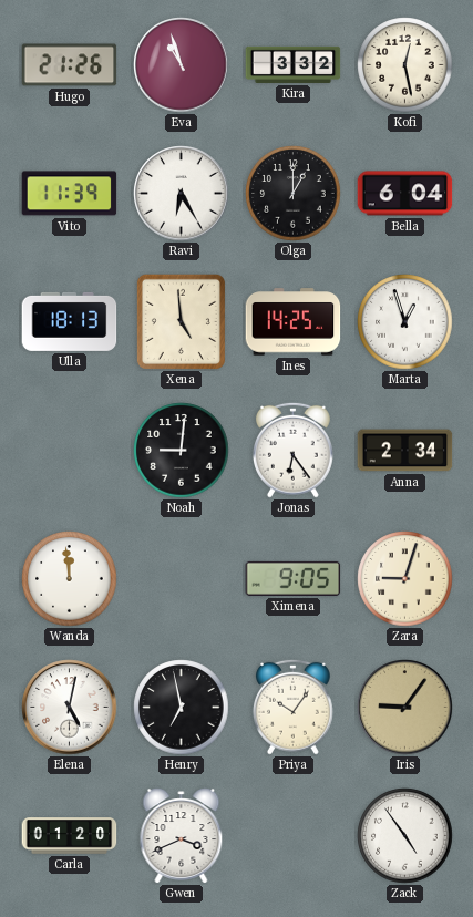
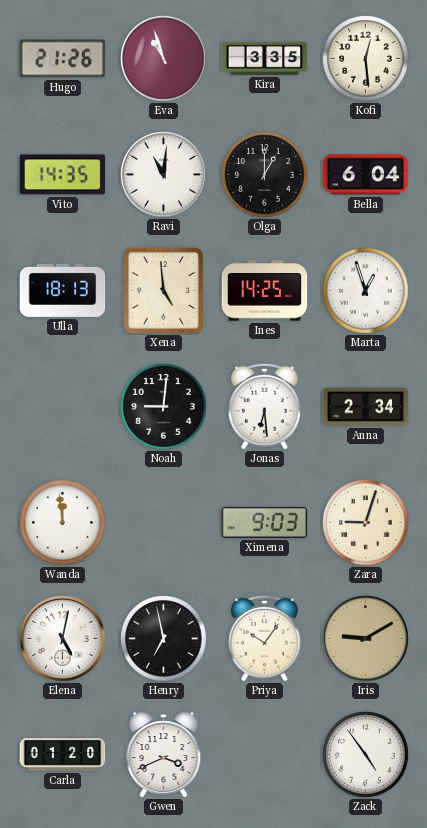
Kira: 3:32 -> 3:35
Kofi: 12:28 -> 12:29
Vito: 11:39 -> 14:35
Ravi: 6:25 -> 11:01
Jonas: 6:24 -> 6:29
Ximena: 9:05 -> 9:03
Iris: 9:06 -> 9:10
